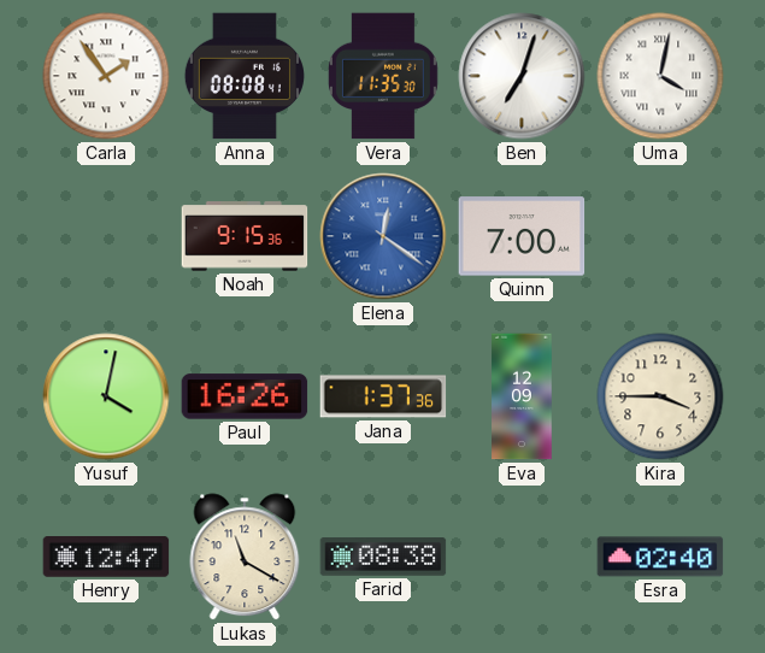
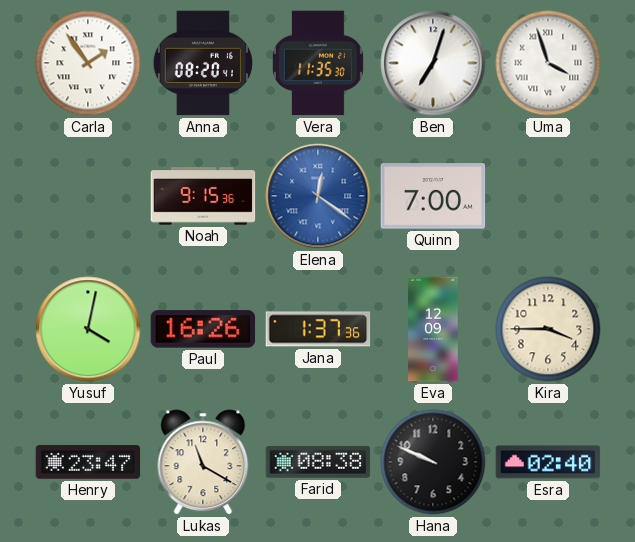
Anna: 08:08 -> 08:20
Uma: 4:02 -> 3:57
Henry: 12:47 -> 23:47
Hana: none -> 9:49
